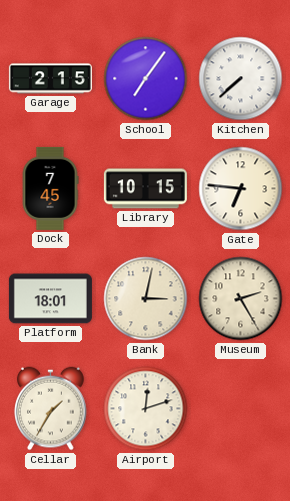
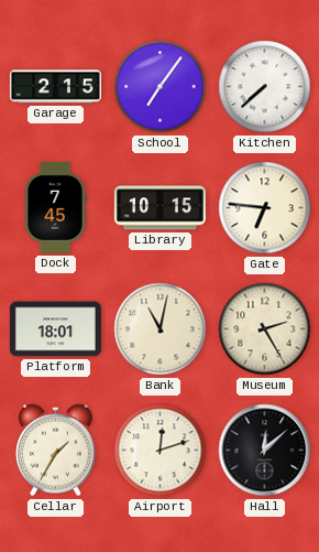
Bank: 3:02 -> 11:02
Hall: none -> 12:08
